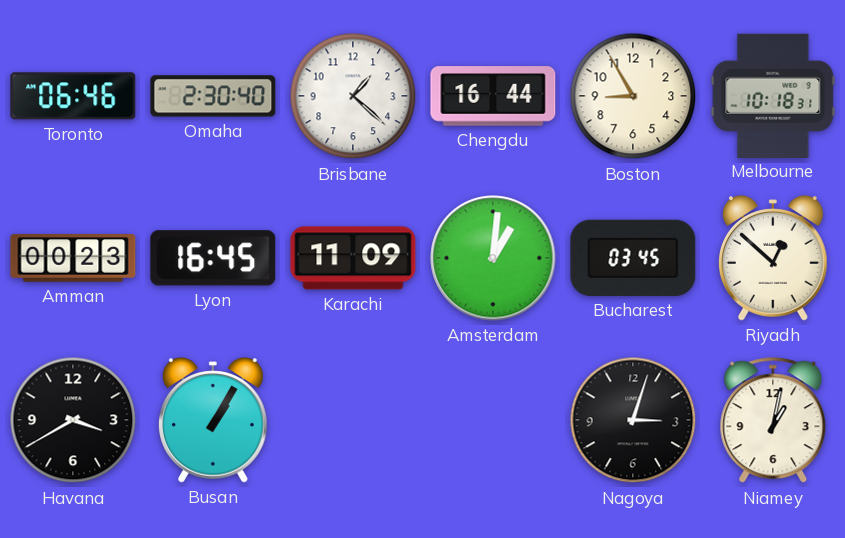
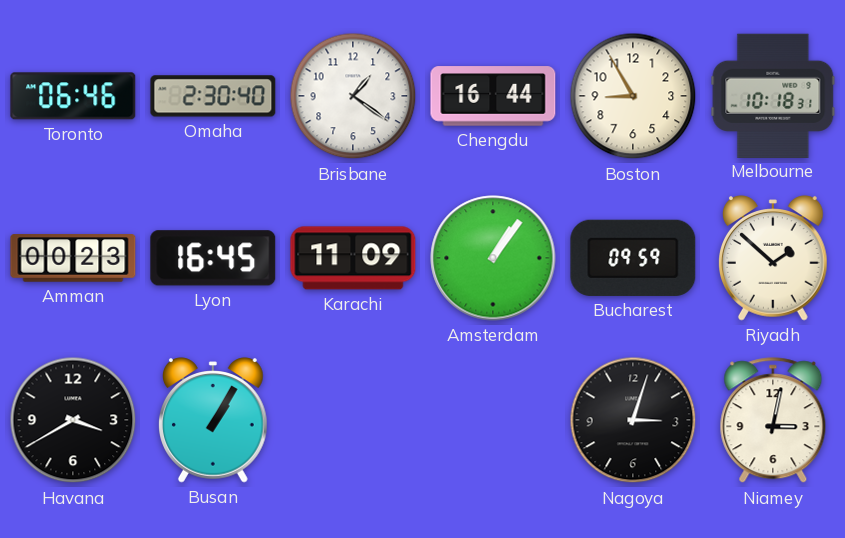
Brisbane: 1:22 -> 1:21
Amsterdam: 1:01 -> 1:06
Bucharest: 03:45 -> 09:59
Riyadh: 12:52 -> 1:52
Niamey: 1:02 -> 3:02
